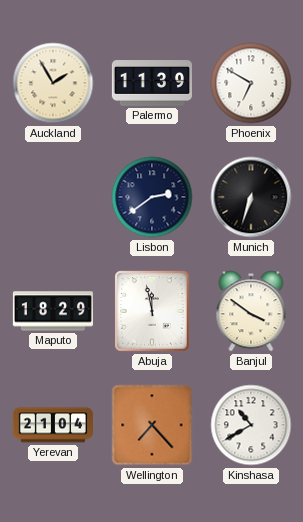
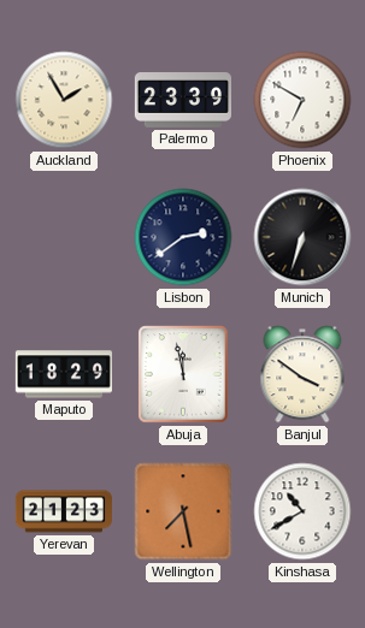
Palermo: 11:39 -> 23:39
Yerevan: 21:04 -> 21:23
Wellington: 7:23 -> 7:28
